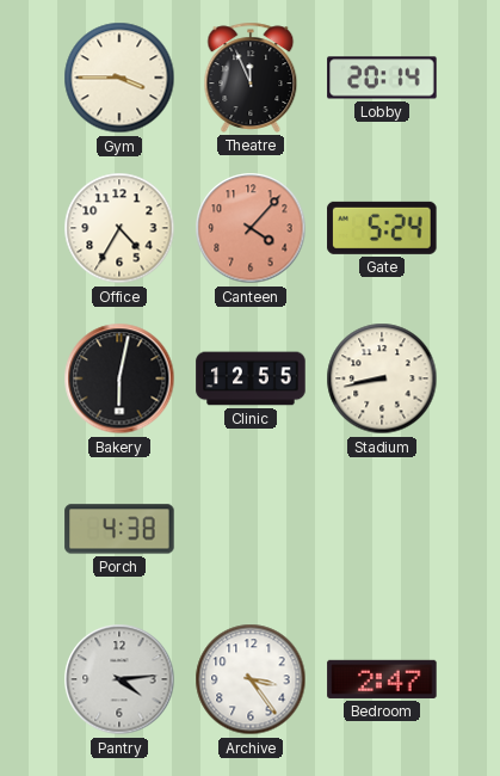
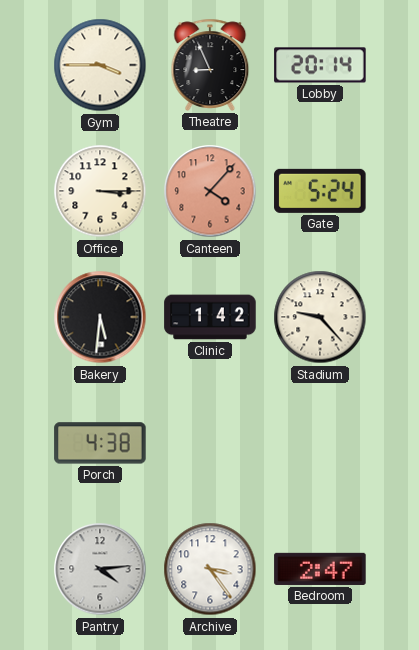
Theatre: 11:56 -> 8:56
Office: 4:35 -> 3:15
Bakery: 6:02 -> 5:31
Clinic: 12:55 -> 1:42
Stadium: 8:43 -> 9:23
